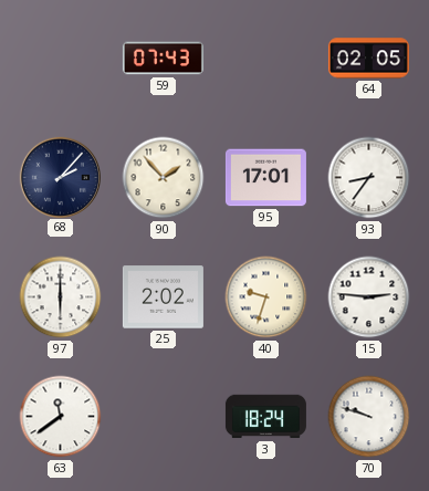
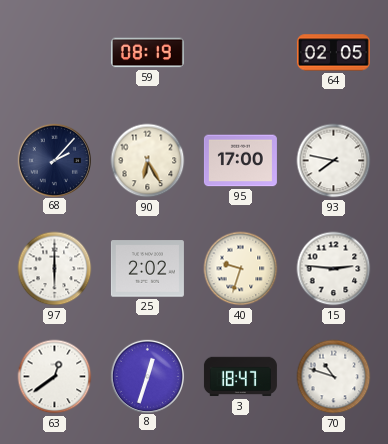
59: 07:43 -> 08:19
90: 1:53 -> 6:25
95: 17:01 -> 17:00
93: 8:36 -> 7:47
63: 11:39 -> 12:39
8: none -> 12:33
3: 18:24 -> 18:47
70: 9:48 -> 10:48
